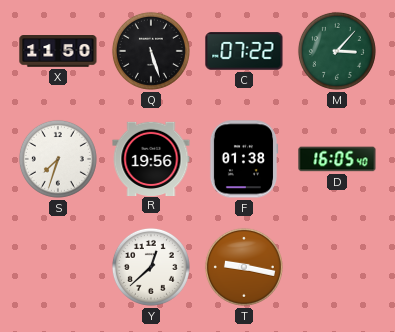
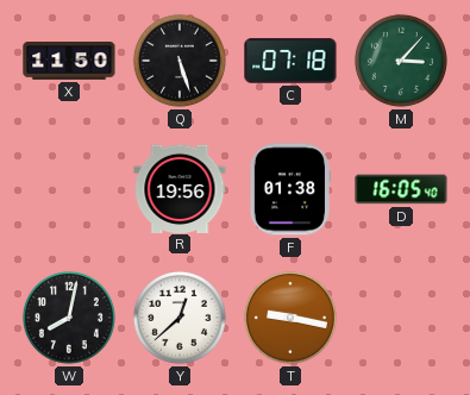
C: 07:22 -> 07:18
S: 7:33 -> none
W: none -> 8:02
